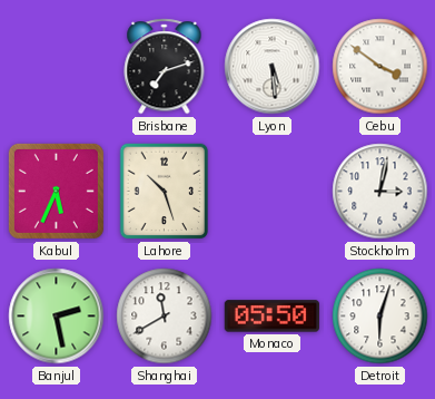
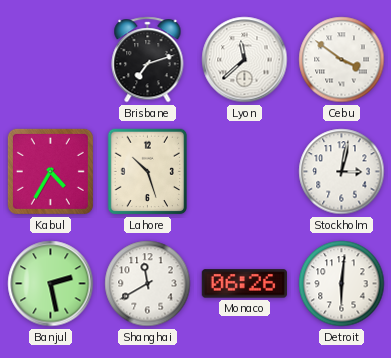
Lyon: 5:29 -> 11:38
Kabul: 5:34 -> 4:35
Monaco: 05:50 -> 06:26
Detroit: 6:03 -> 6:01
